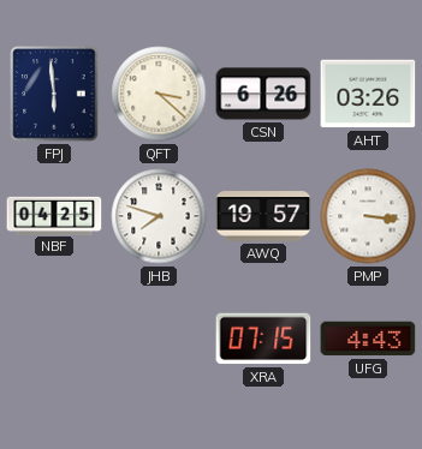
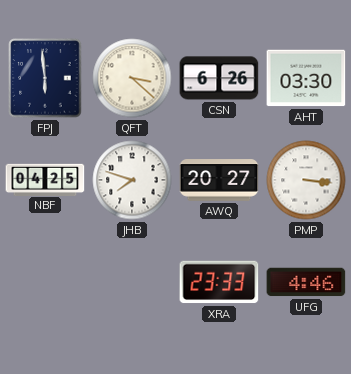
AHT: 03:26 -> 03:30
AWQ: 19:57 -> 20:27
XRA: 07:15 -> 23:33
UFG: 4:43 -> 4:46
